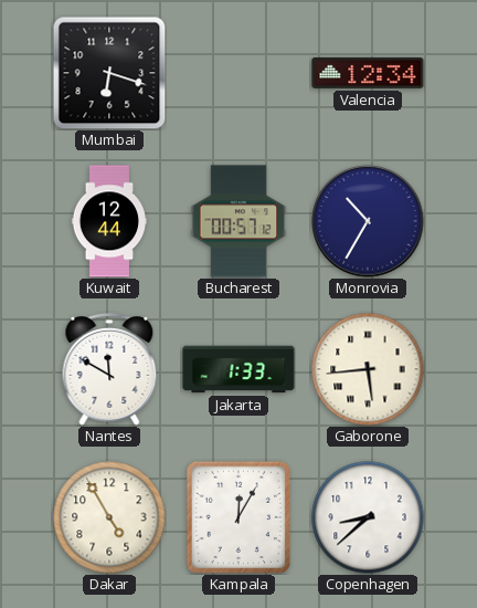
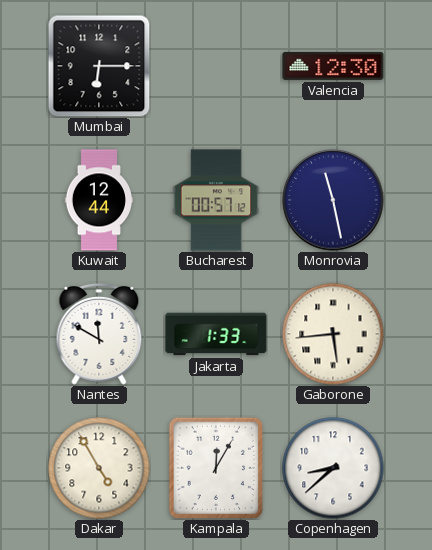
Mumbai: 6:18 -> 6:15
Valencia: 12:34 -> 12:30
Monrovia: 10:35 -> 11:28
